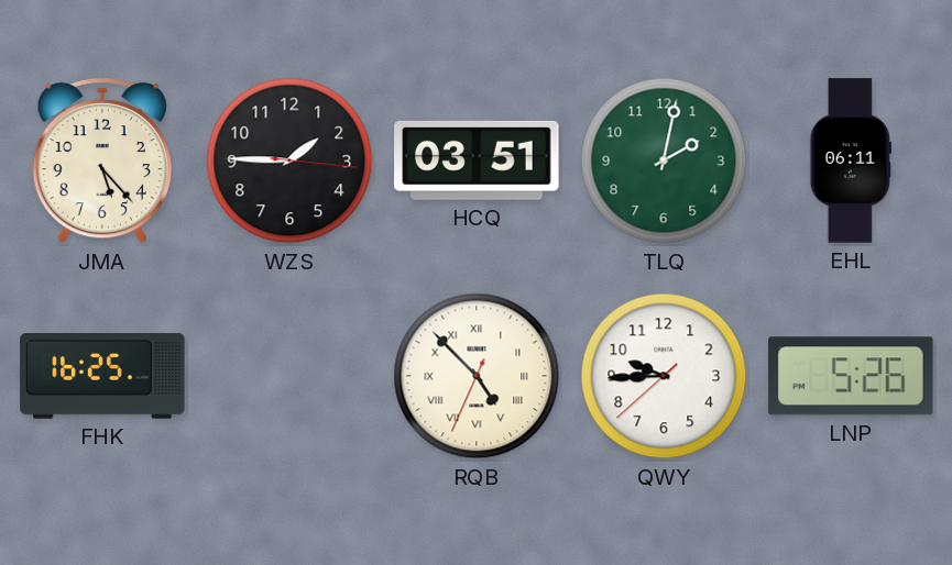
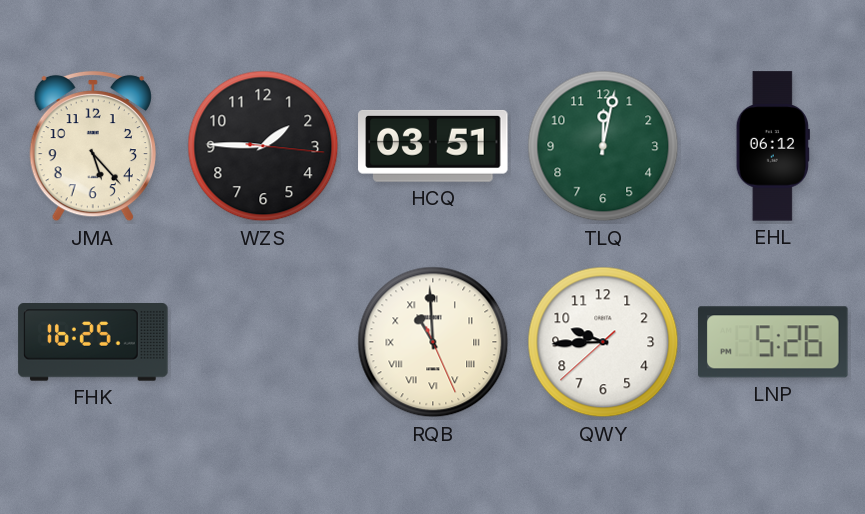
TLQ: 2:02 -> 12:02
EHL: 06:11 -> 06:12
RQB: 4:52 -> 10:59
